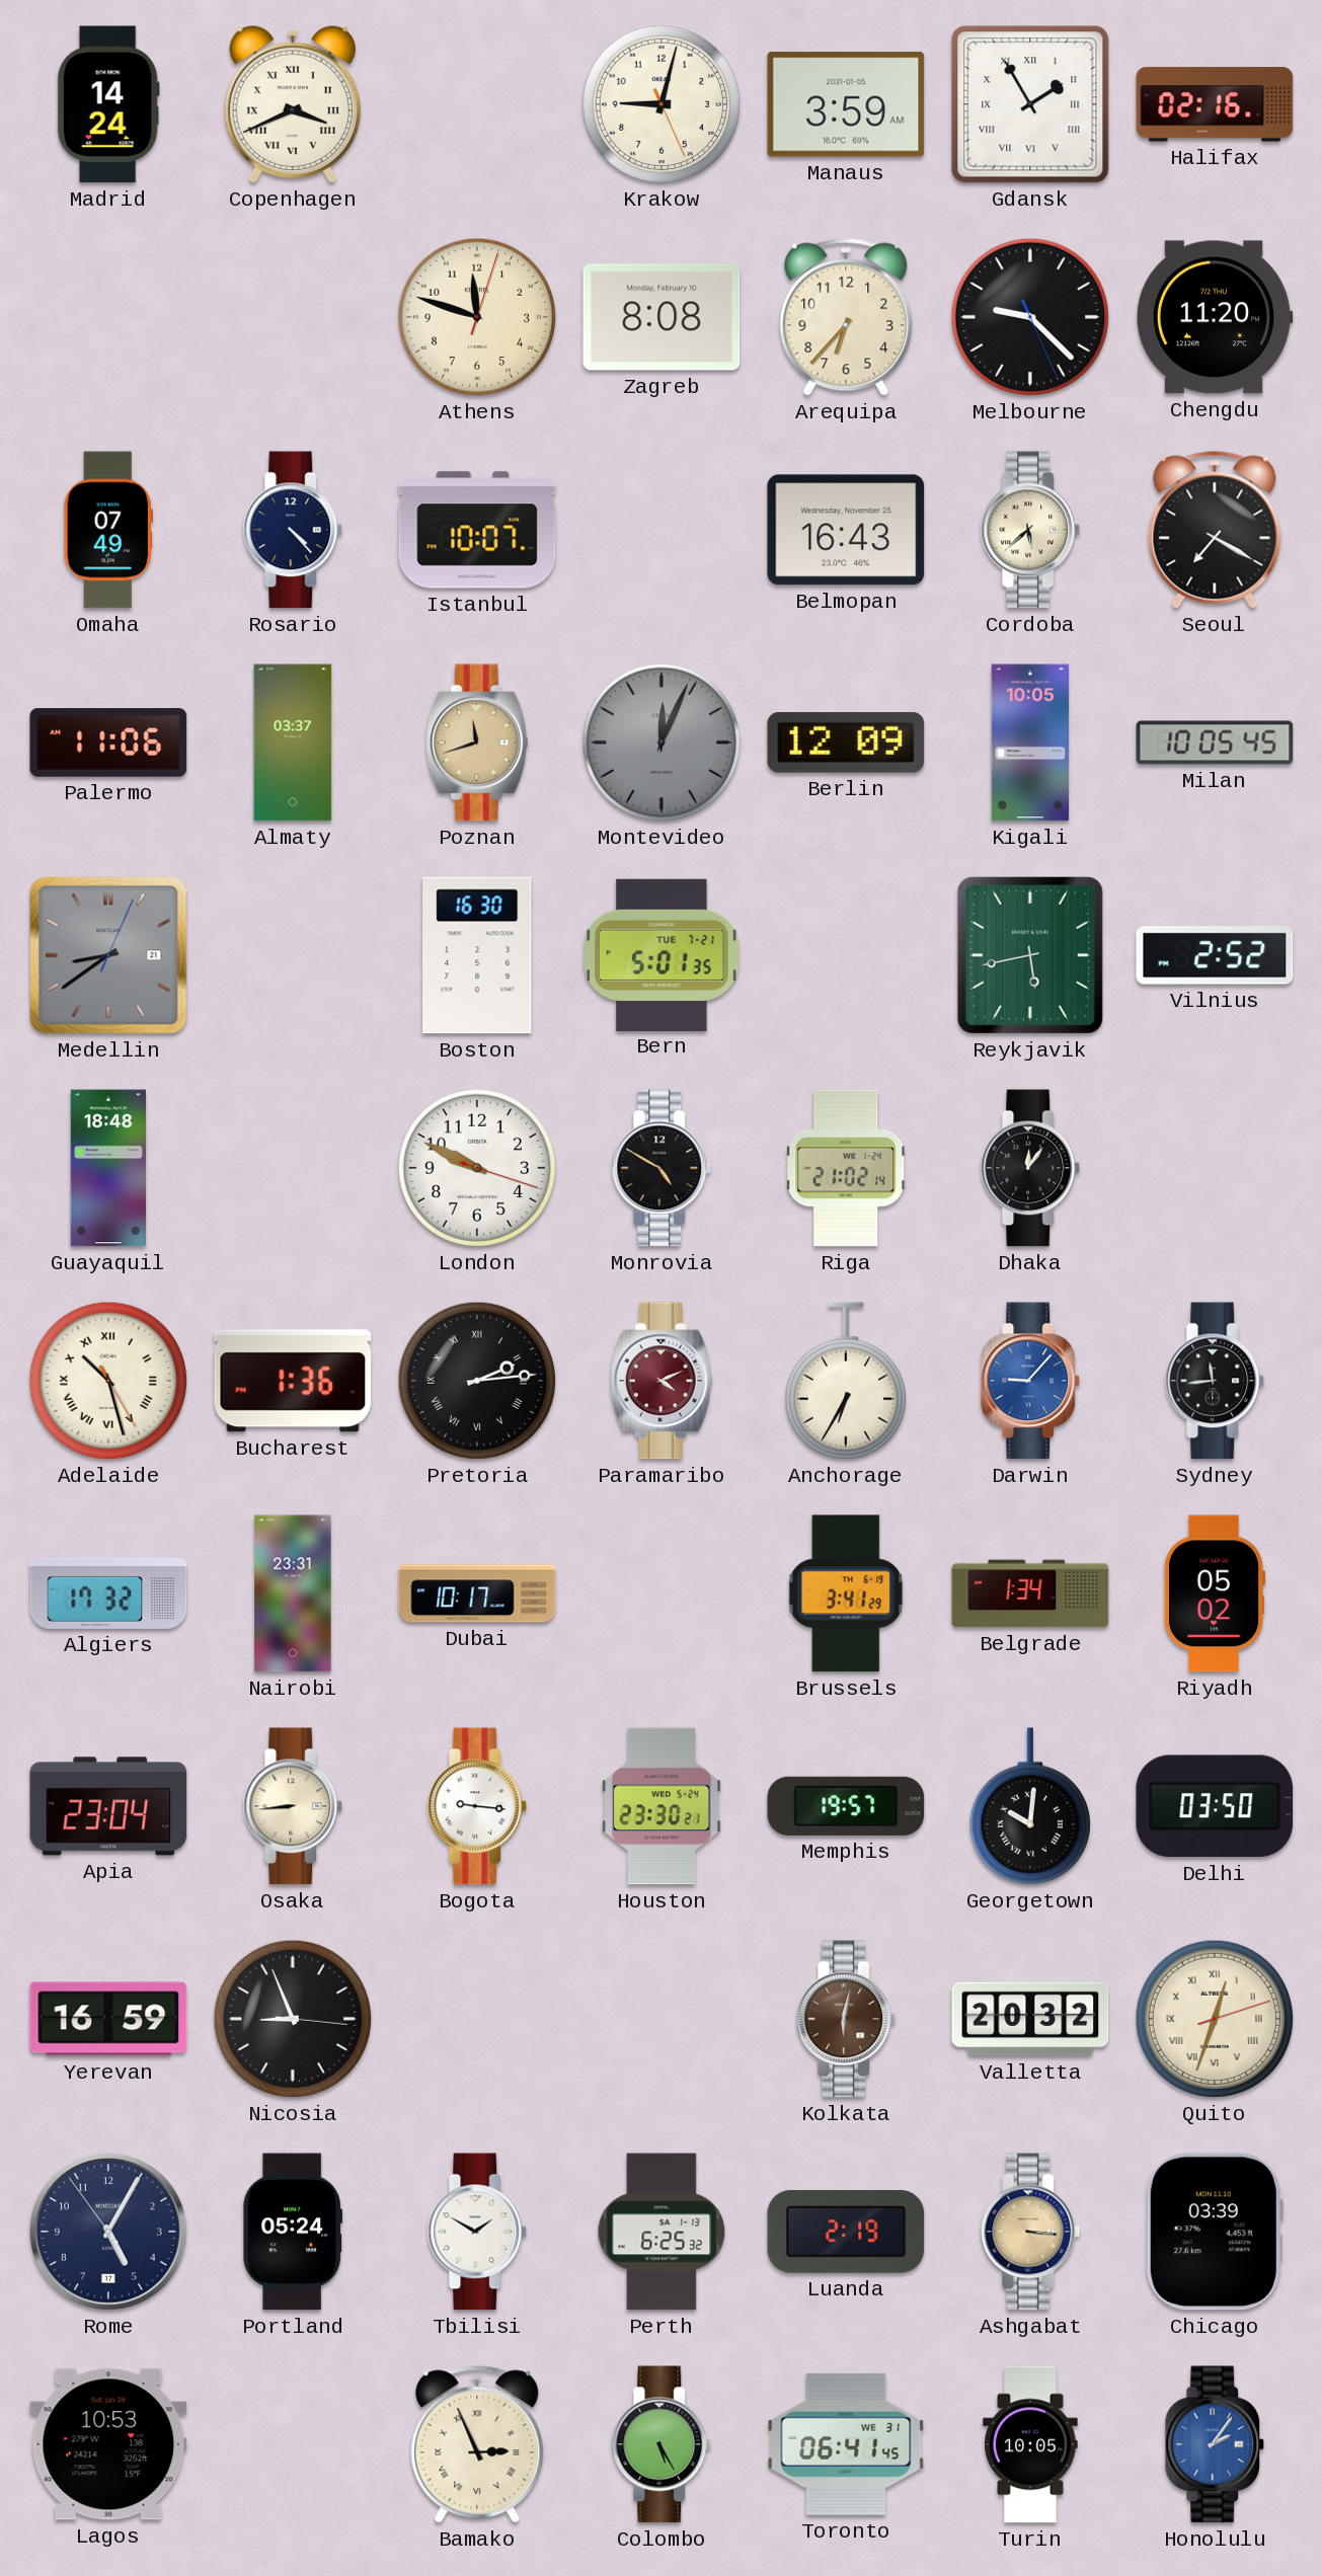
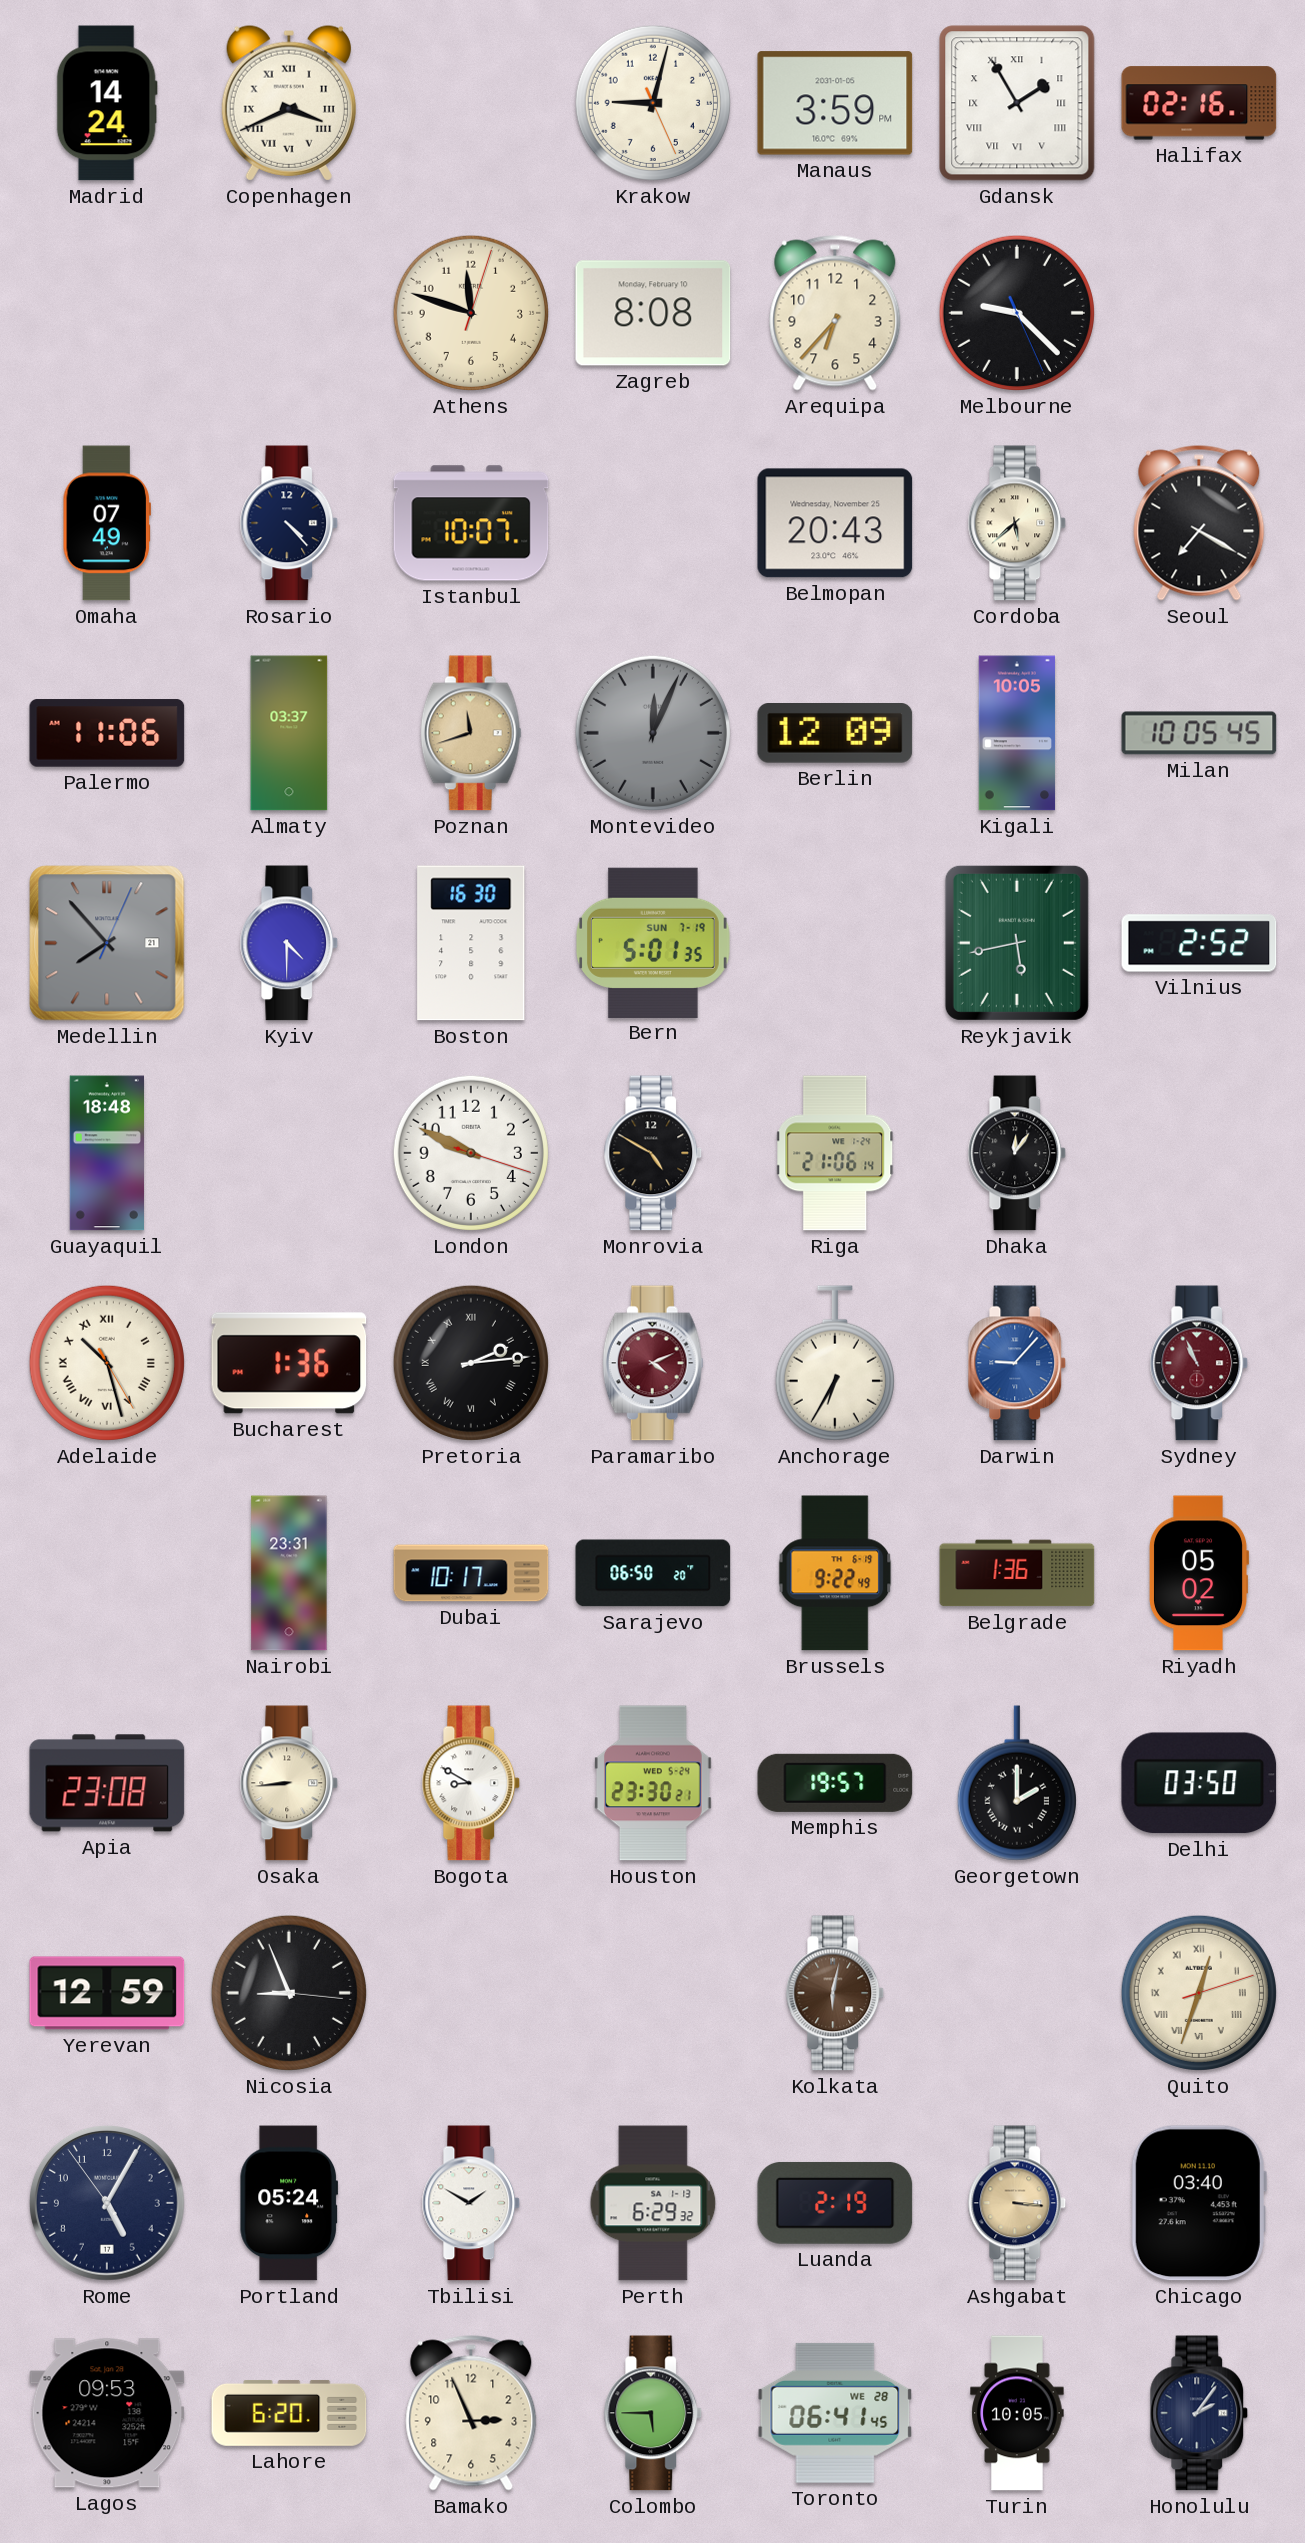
Manaus: 3:59 AM -> 3:59 PM
Chengdu: 11:20 -> none
Belmopan: 16:43 -> 20:43
Medellin: 8:39 -> 7:53
Kyiv: none -> 4:30
Bern date: TUE 7-21 -> SUN 7-19
Riga: 21:02 -> 21:06
Sydney: 11:44 -> 10:56
Sydney dial: black -> burgundy
Algiers: 17:32 -> none
Sarajevo: none -> 06:50
Brussels: 3:41 -> 9:22
Belgrade: 1:34 -> 1:36
Apia: 23:04 -> 23:08
Bogota: 9:16 -> 8:50
Georgetown: 10:01 -> 2:00
Yerevan: 16:59 -> 12:59
Valletta: 20:32 -> none
Perth: 6:25 -> 6:29
Chicago: 03:39 -> 03:40
Lagos: 10:53 -> 09:53
Lahore: none -> 6:20
Bamako numerals: Roman -> Arabic
Colombo: 5:25 -> 5:45
Toronto date: WE 31 -> WE 28
Honolulu dial: blue -> navy
